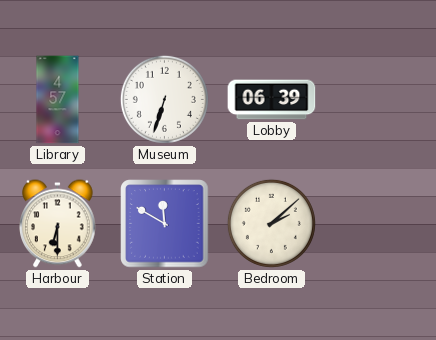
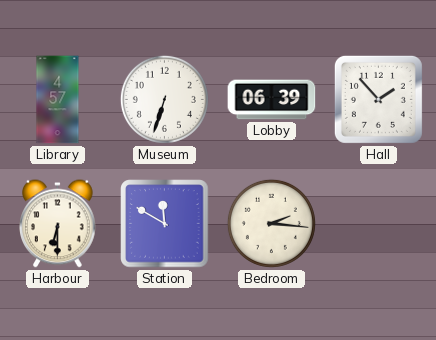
Hall: none -> 1:53
Bedroom: 2:08 -> 2:16
